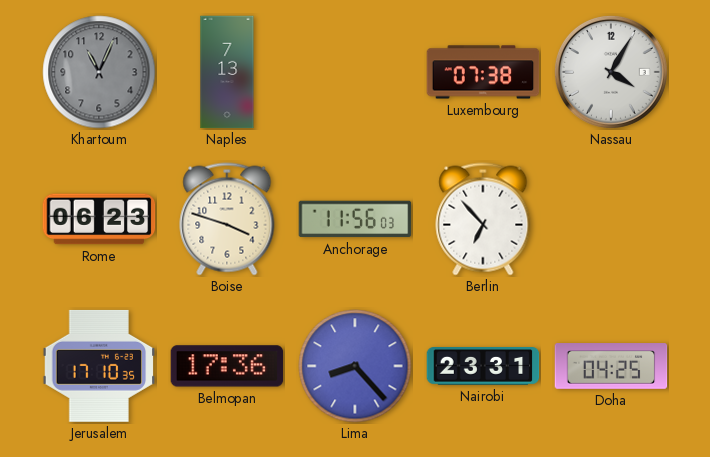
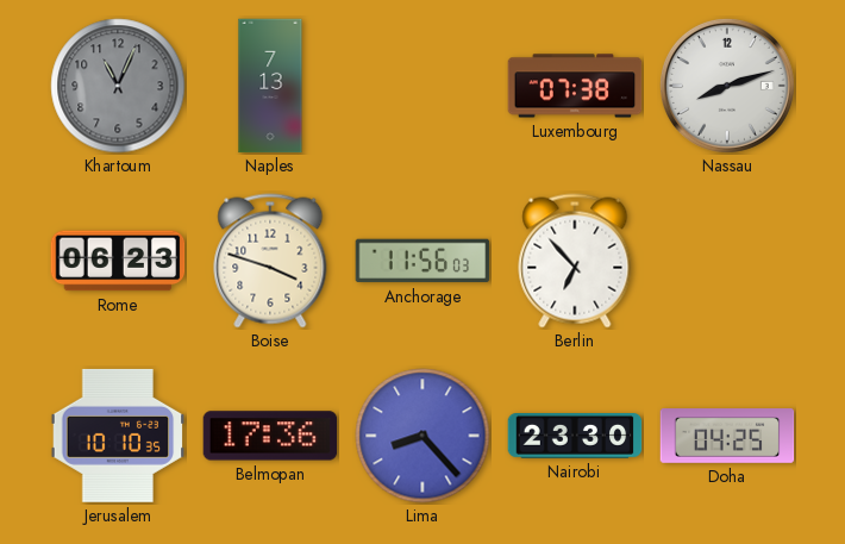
Nassau: 4:05 -> 8:12
Jerusalem: 17:10 -> 10:10
Nairobi: 23:31 -> 23:30
